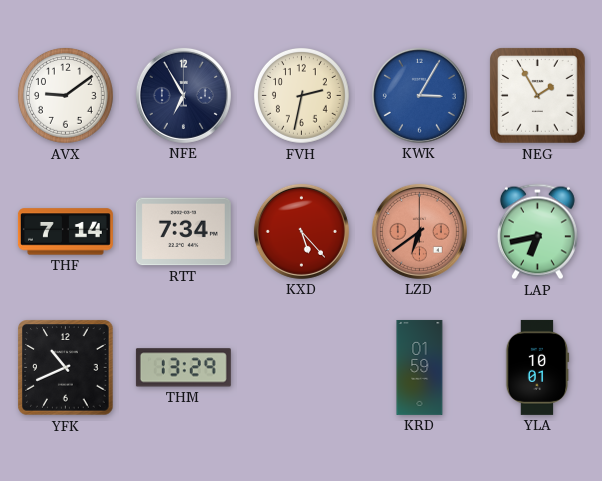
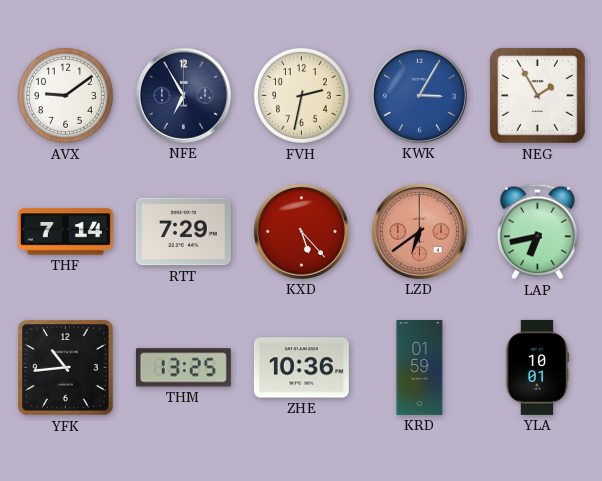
RTT: 7:34 -> 7:29
YFK: 10:41 -> 10:44
THM: 13:29 -> 13:25
ZHE: none -> 10:36
